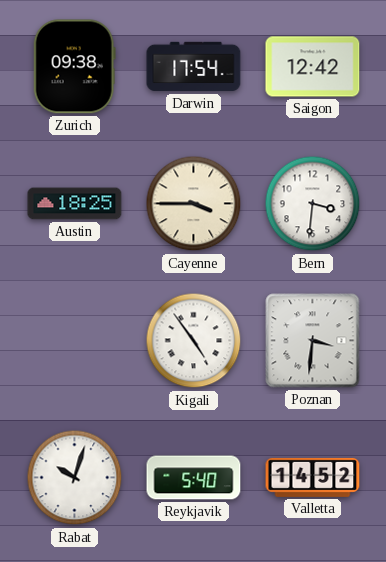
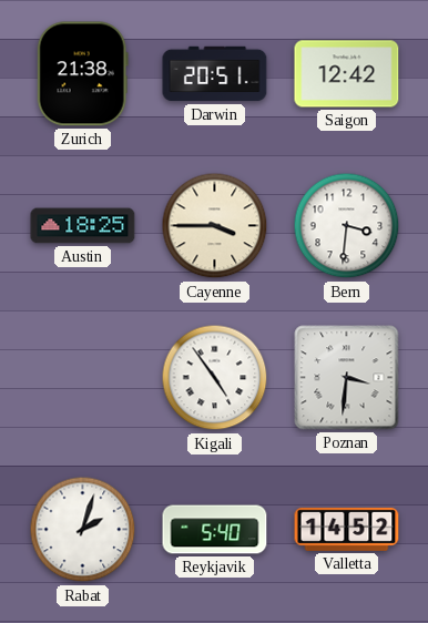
Zurich: 09:38 -> 21:38
Darwin: 17:54 -> 20:51
Rabat: 10:03 -> 2:03
